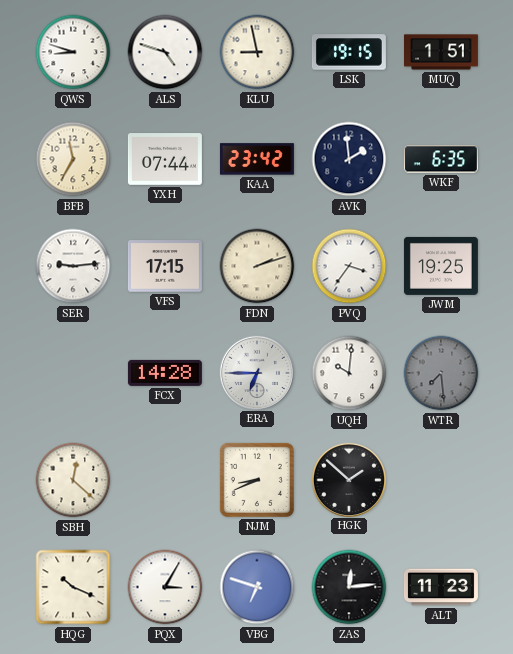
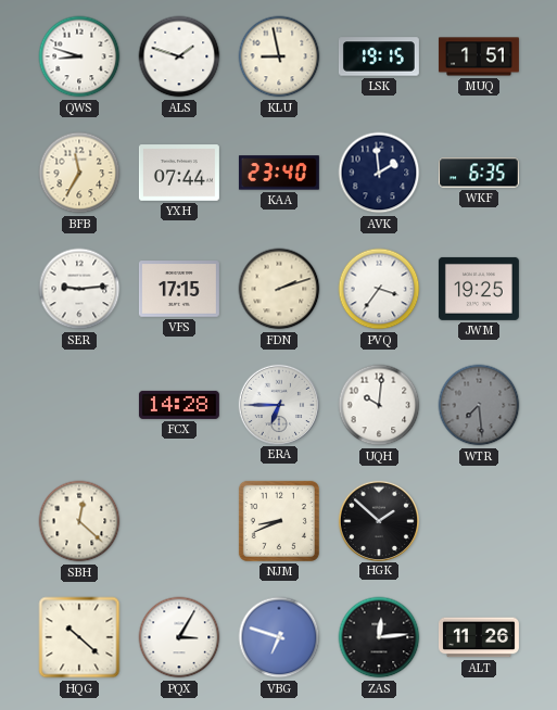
ALS: 4:48 -> 1:48
KAA: 23:42 -> 23:40
HQG: 10:19 -> 10:22
ALT: 11:23 -> 11:26
